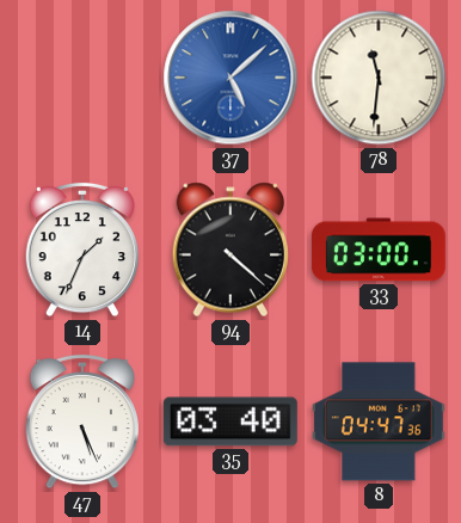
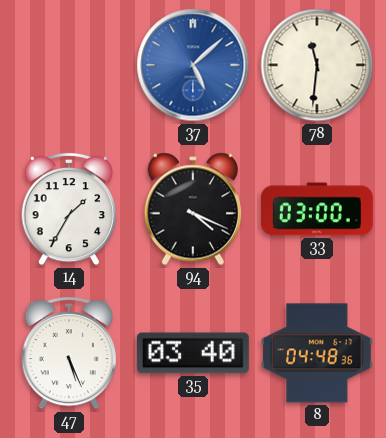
14: 1:34 -> 1:35
94: 4:22 -> 4:19
8: 04:47 -> 04:48
